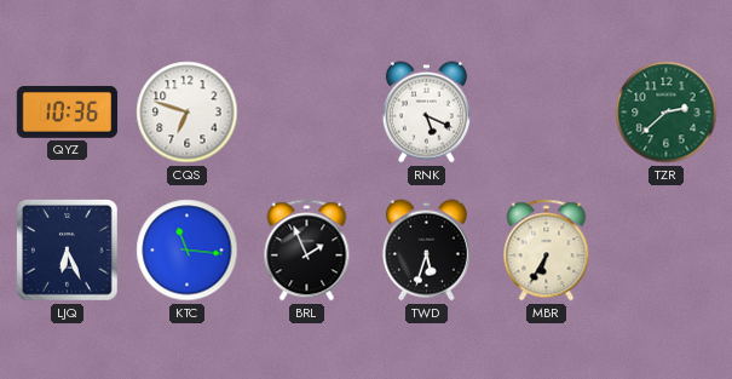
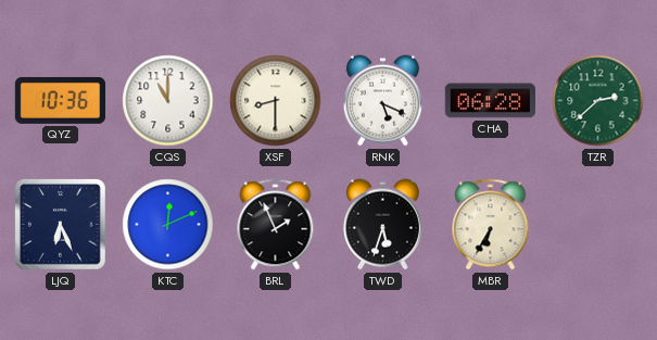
CQS: 6:48 -> 11:00
XSF: none -> 8:30
CHA: none -> 06:28
KTC: 11:16 -> 12:11
